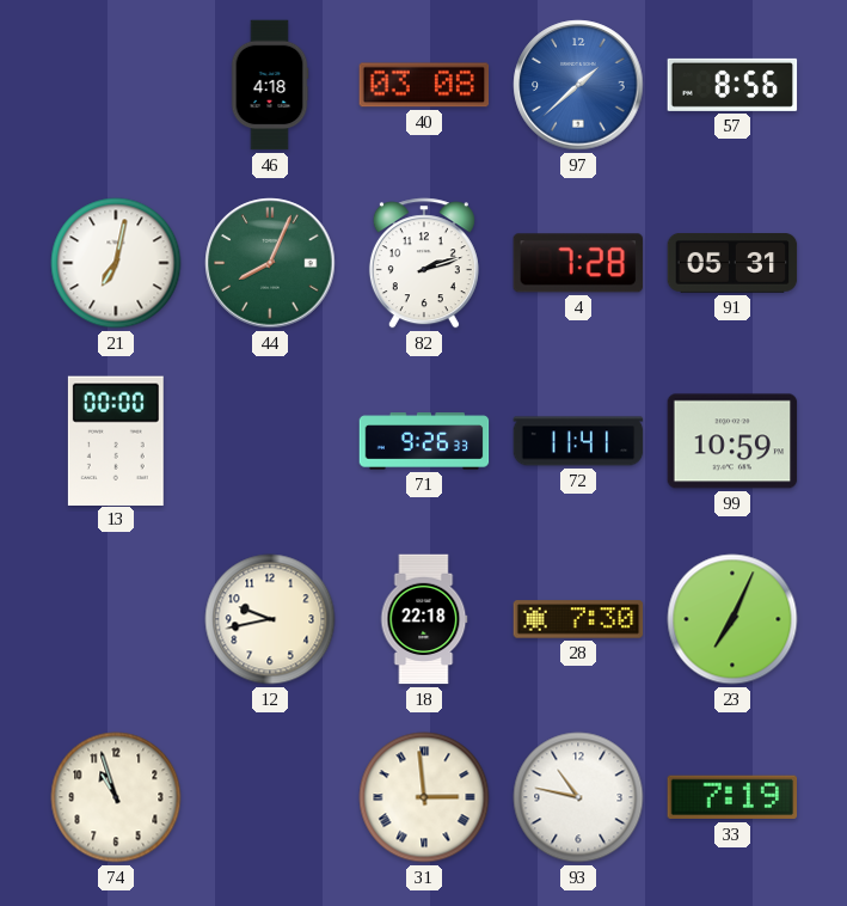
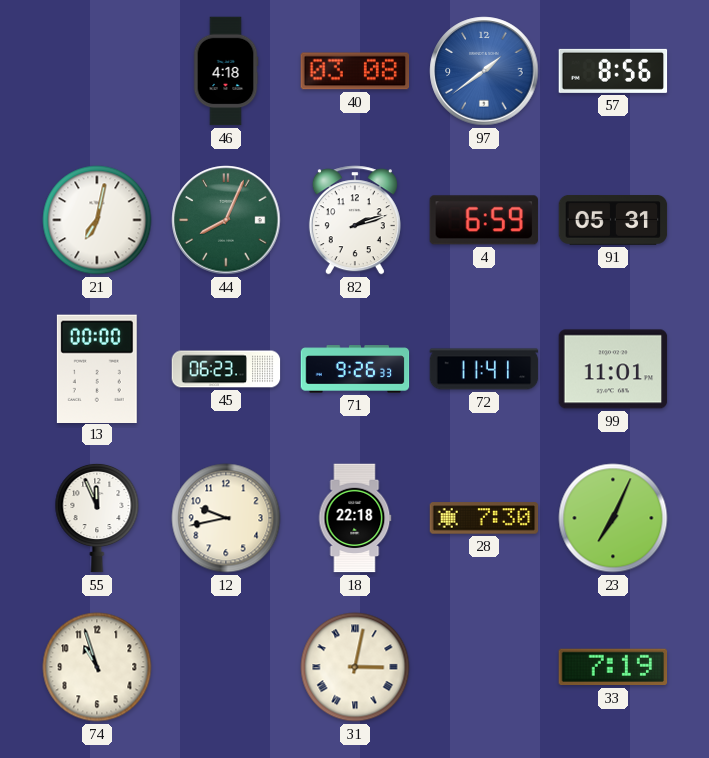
97: 1:38 -> 1:39
4: 7:28 -> 6:59
45: none -> 06:23
99: 10:59 -> 11:01
55: none -> 11:56
31: 2:59 -> 3:02
93: 10:47 -> none
